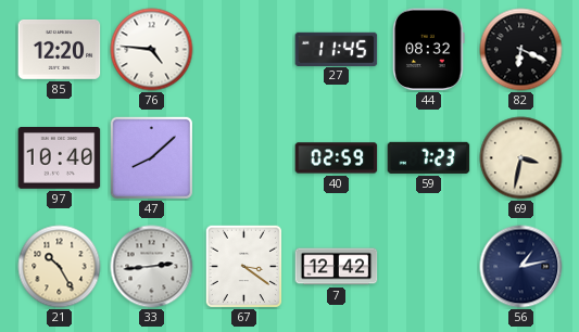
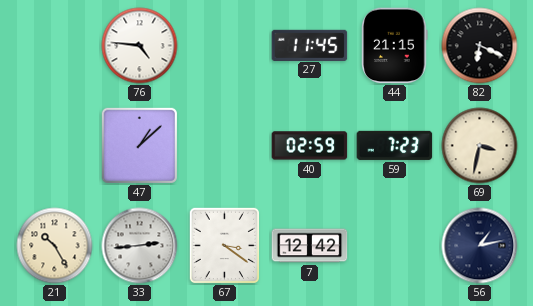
85: 12:20 -> none
44: 08:32 -> 21:15
97: 10:40 -> none
47: 8:08 -> 1:08
